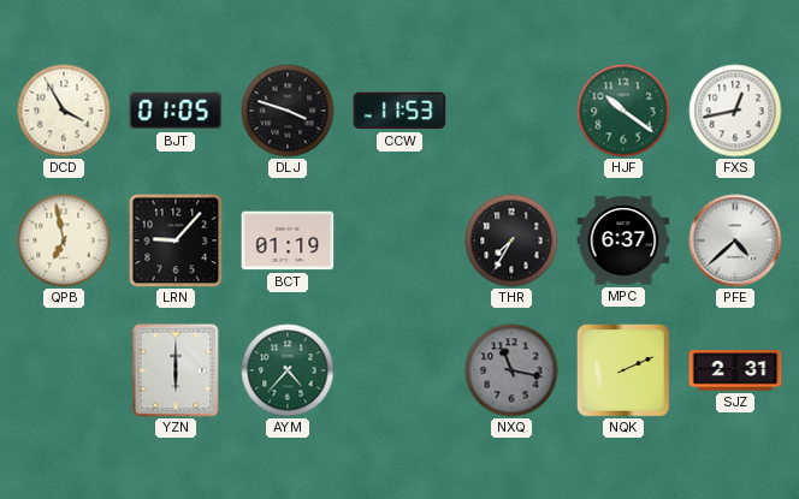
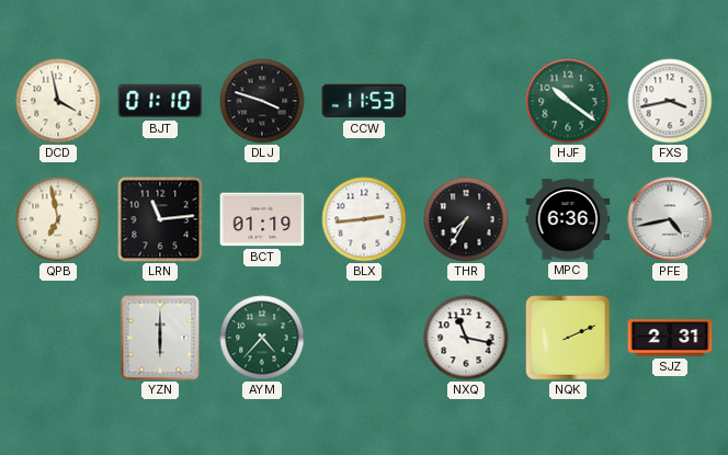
DCD: 3:55 -> 3:58
BJT: 01:05 -> 01:10
FXS: 12:43 -> 3:43
LRN: 9:07 -> 11:14
BLX: none -> 2:44
MPC: 6:37 -> 6:36
PFE: 4:38 -> 4:43
NXQ dial: grey -> white
